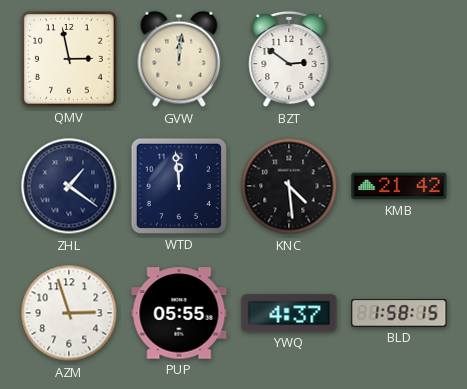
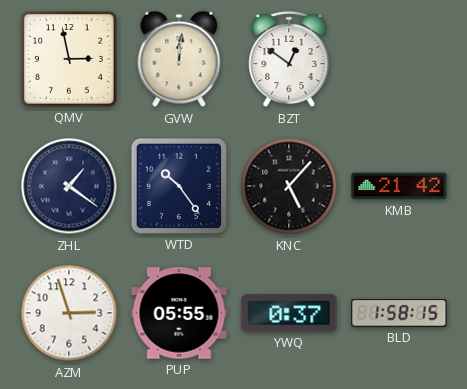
BZT: 2:51 -> 12:51
WTD: 11:59 -> 10:24
KNC: 4:29 -> 5:07
YWQ: 4:37 -> 0:37
